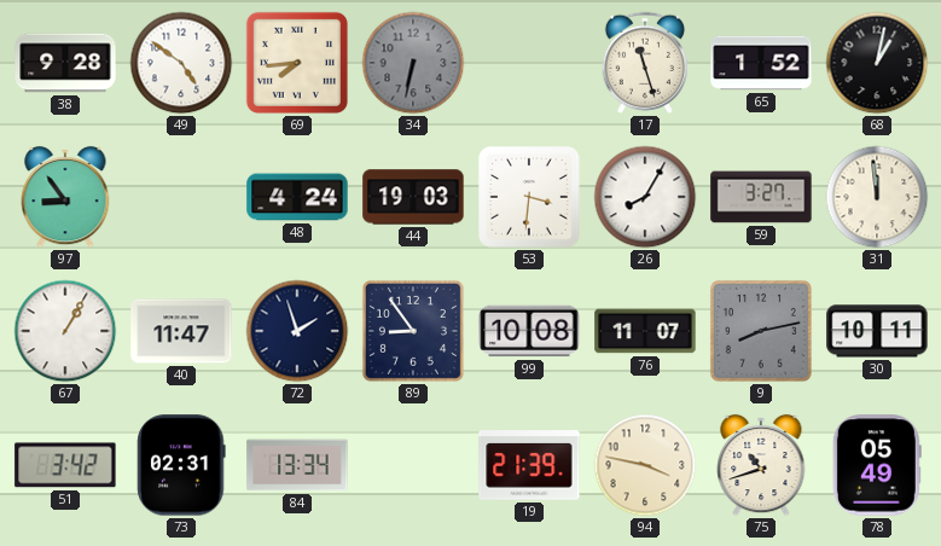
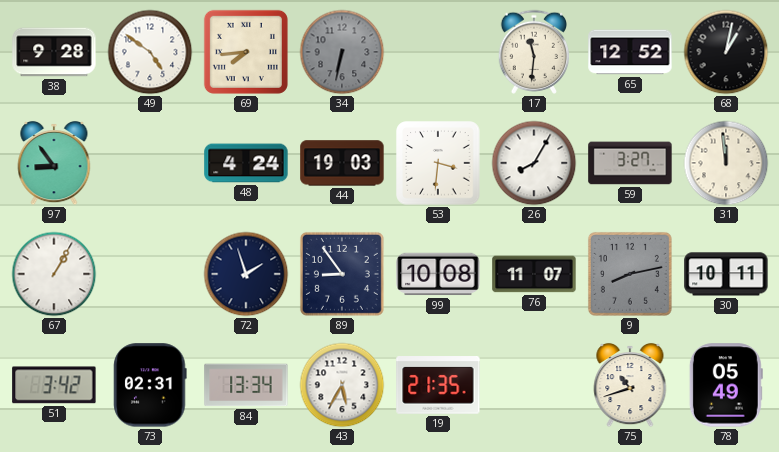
17: 11:27 -> 11:31
65: 1:52 -> 12:52
40: 11:47 -> none
43: none -> 5:35
19: 21:39 -> 21:35
94: 3:47 -> none
